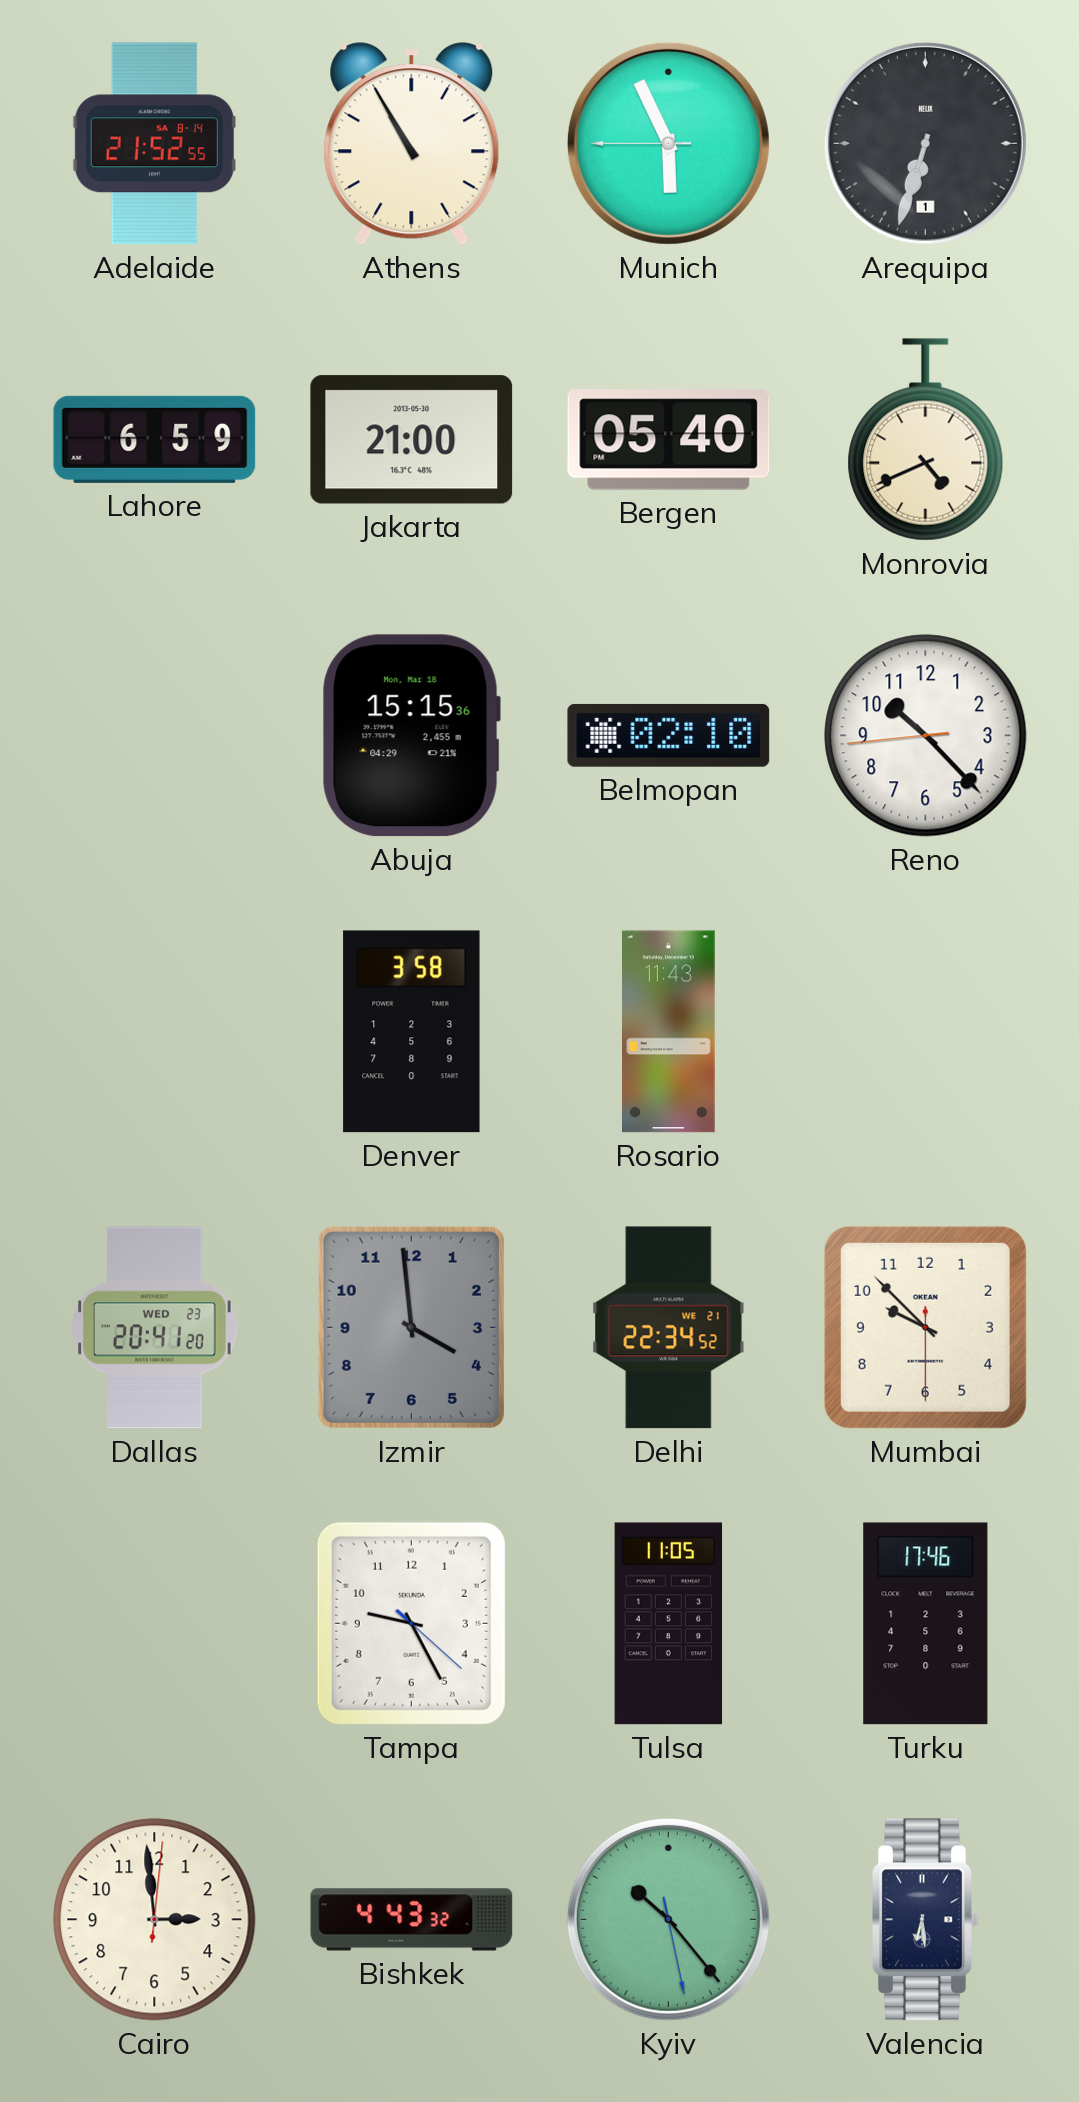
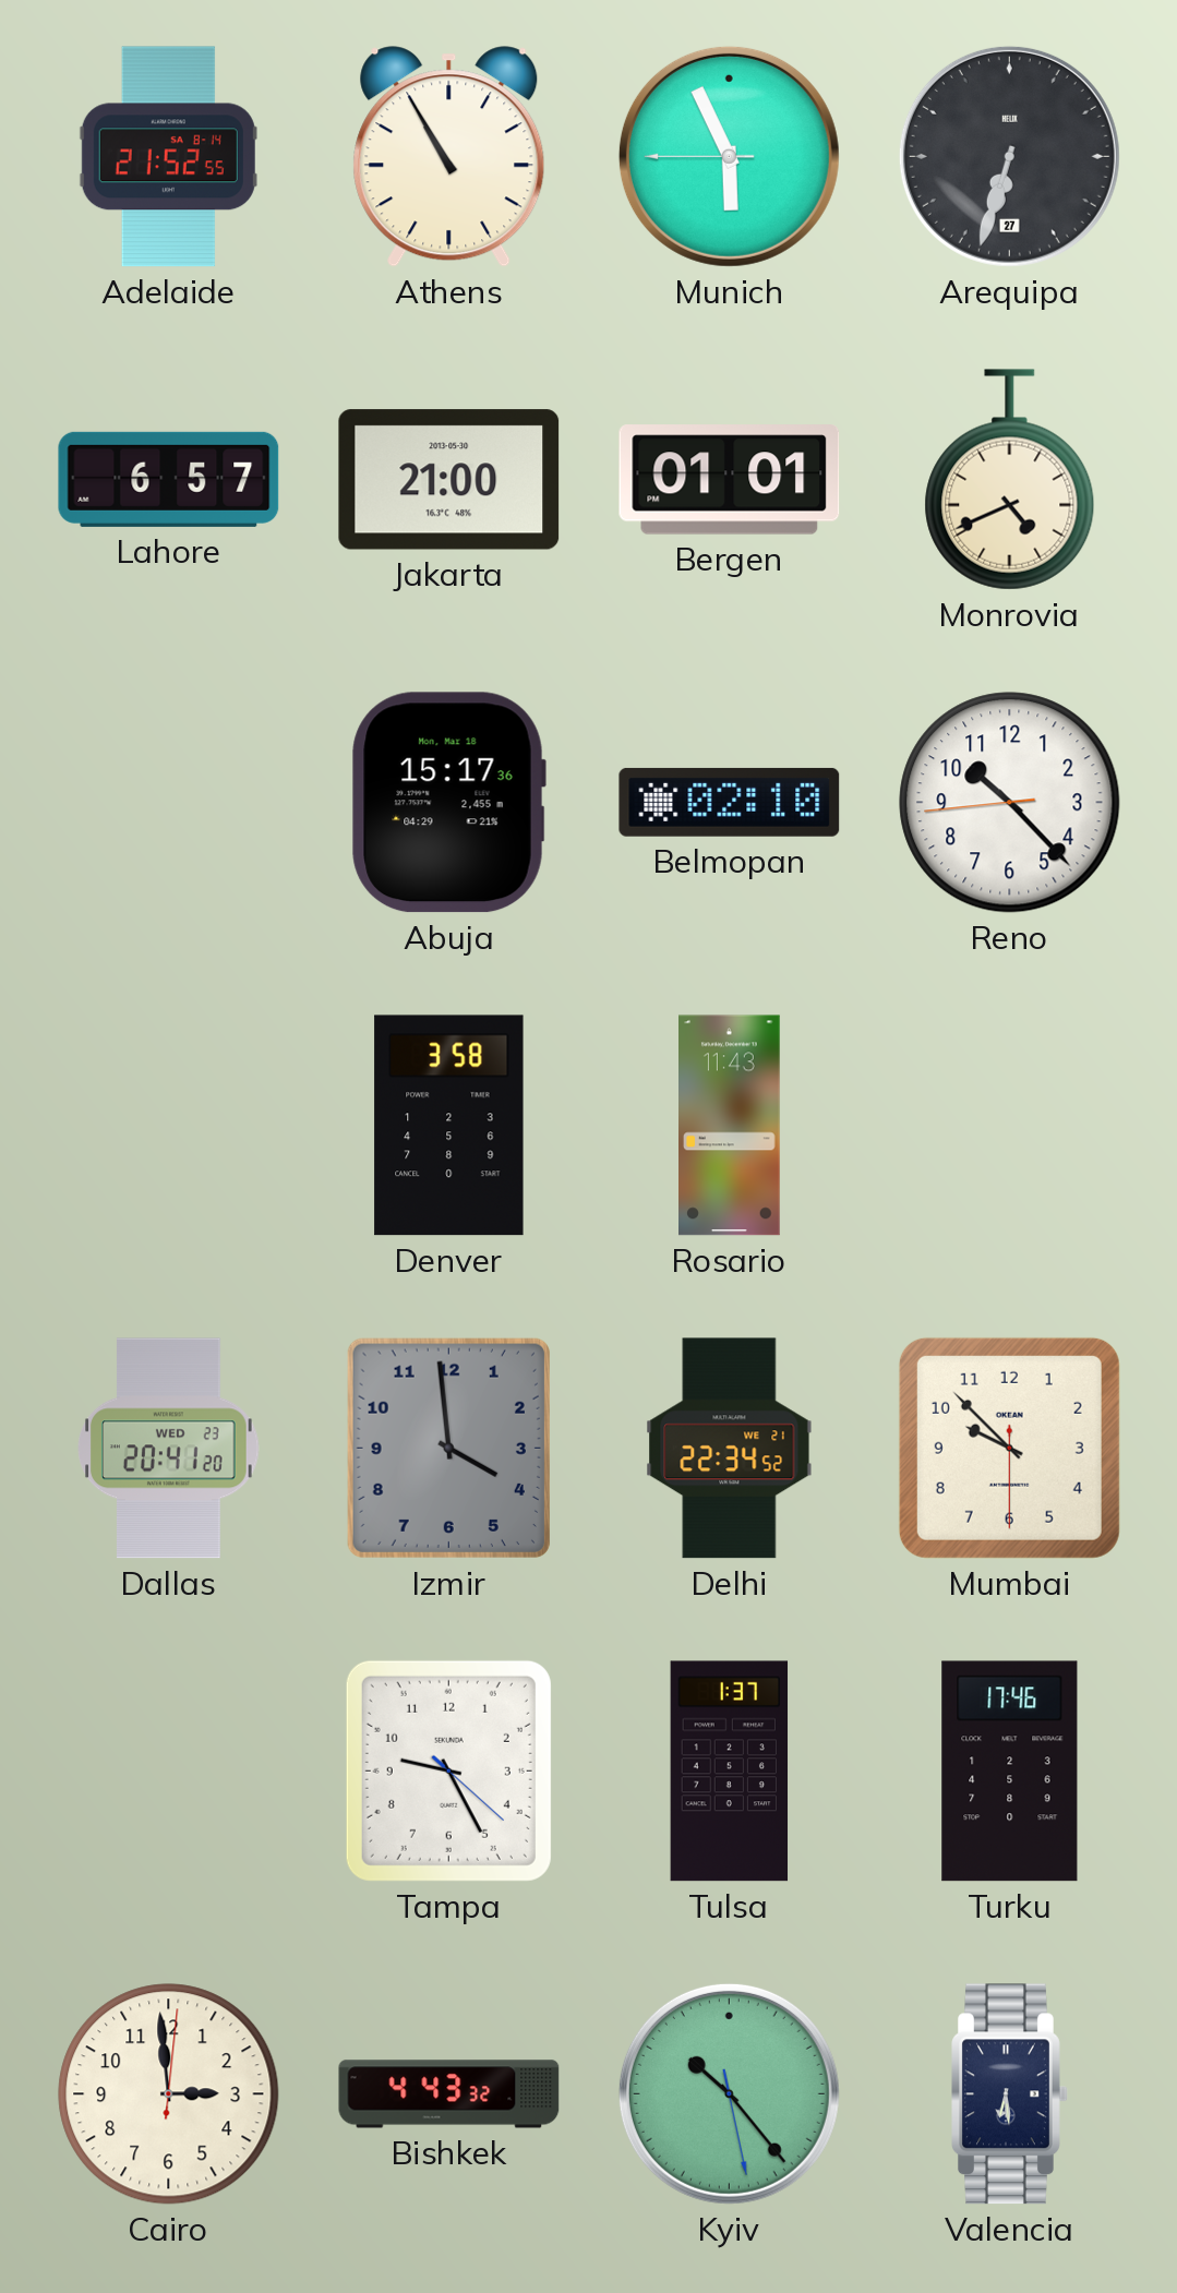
Arequipa date: 1 -> 27
Lahore: 6:59 -> 6:57
Bergen: 05:40 -> 01:01
Abuja: 15:15 -> 15:17
Tulsa: 11:05 -> 1:37
